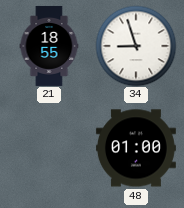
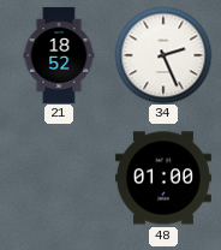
21: 18:55 -> 18:52
34: 8:57 -> 2:26
